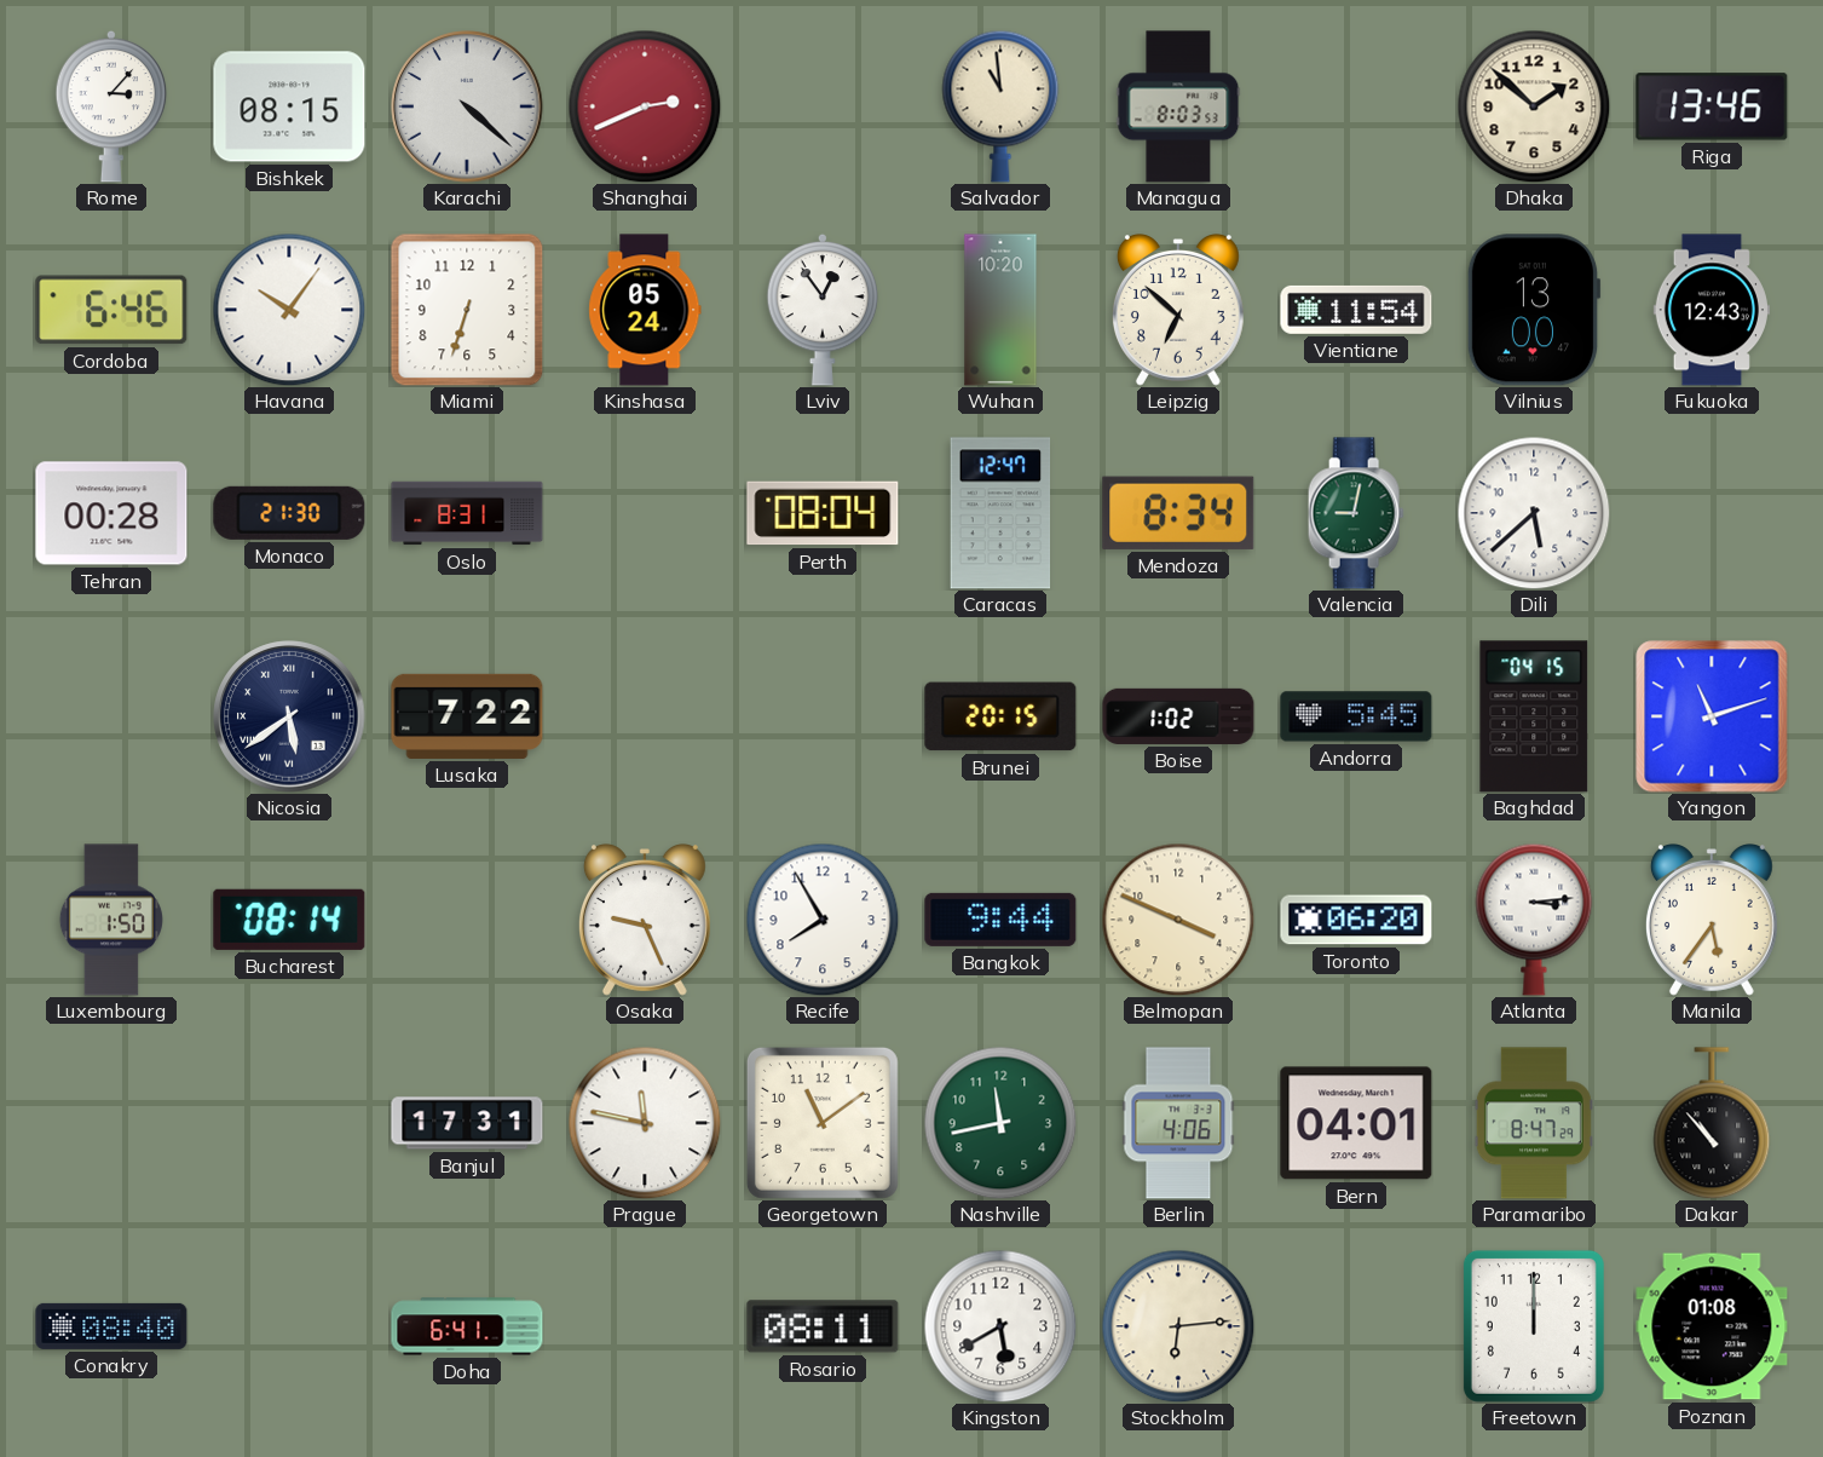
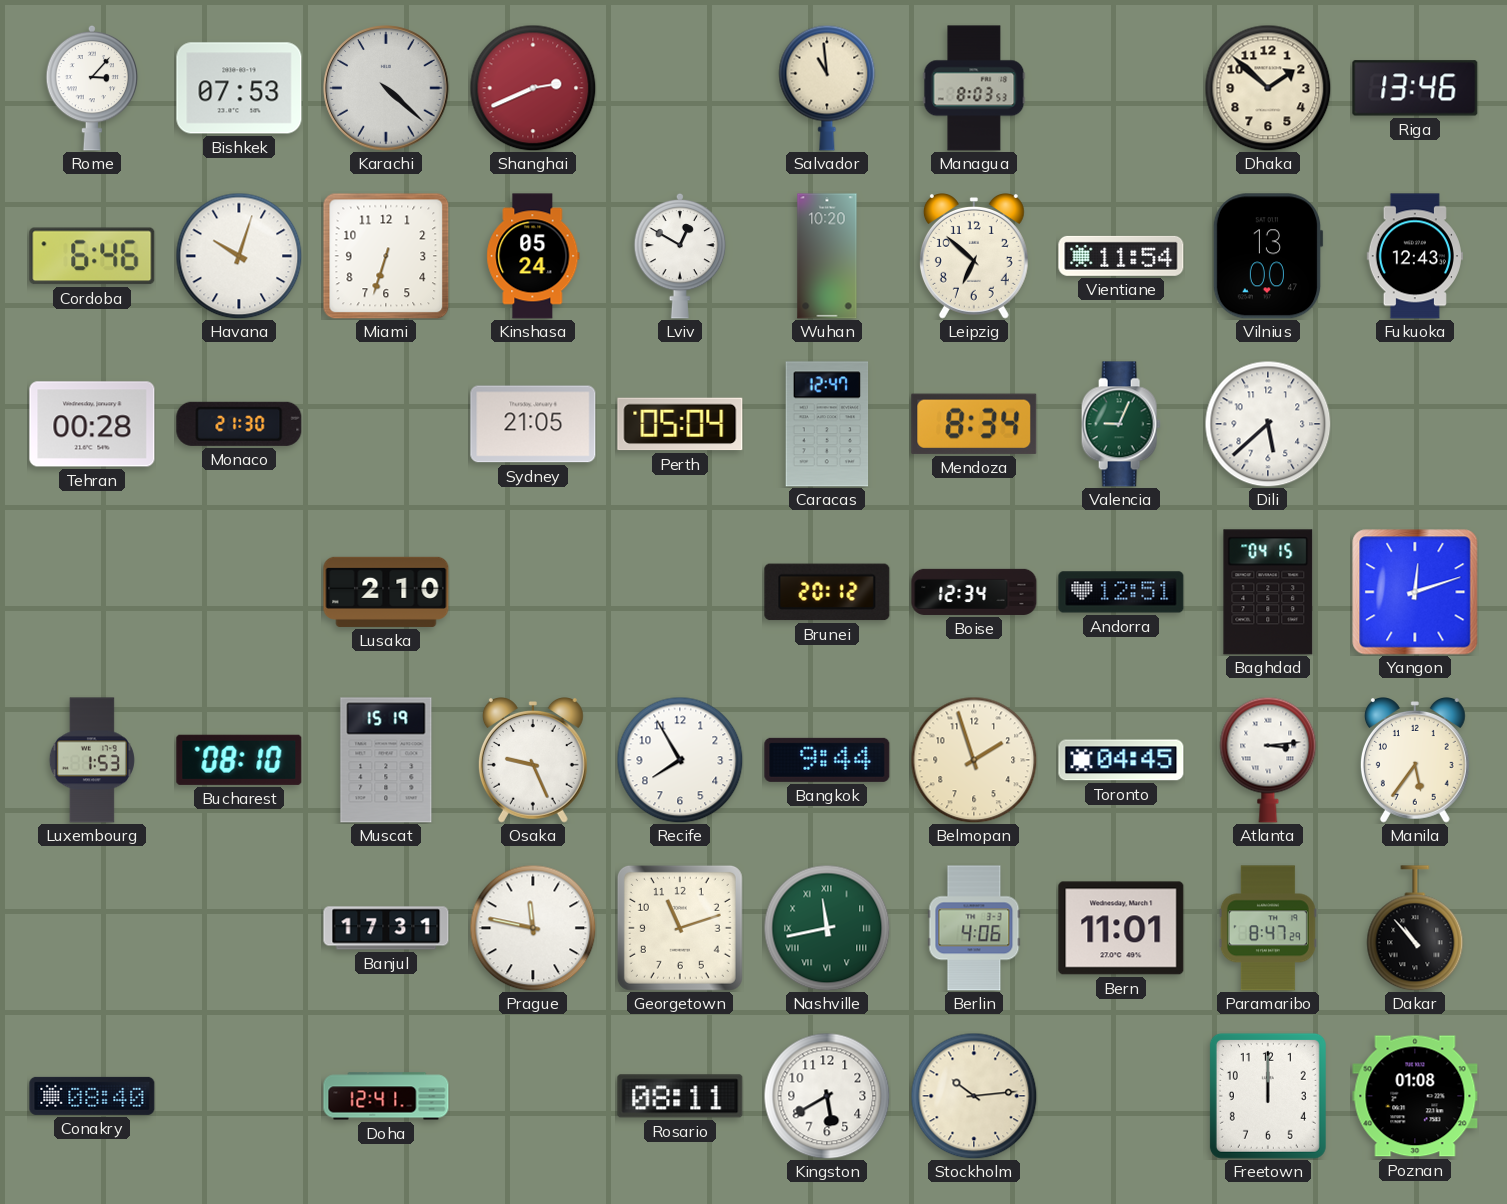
Bishkek: 08:15 -> 07:53
Havana: 10:06 -> 10:03
Lviv: 12:54 -> 12:50
Oslo: 8:31 -> none
Sydney: none -> 21:05
Perth: 08:04 -> 05:04
Valencia: 9:02 -> 9:04
Nicosia: 5:39 -> none
Lusaka: 7:22 -> 2:10
Brunei: 20:15 -> 20:12
Boise: 1:02 -> 12:34
Andorra: 5:45 -> 12:51
Yangon: 11:12 -> 12:12
Luxembourg: 1:50 -> 1:53
Bucharest: 08:14 -> 08:10
Muscat: none -> 15:19
Belmopan: 3:49 -> 1:57
Toronto: 06:20 -> 04:45
Georgetown: 11:09 -> 11:12
Nashville numerals: Arabic -> Roman
Bern: 04:01 -> 11:01
Doha: 6:41 -> 12:41
Stockholm: 6:14 -> 10:14
